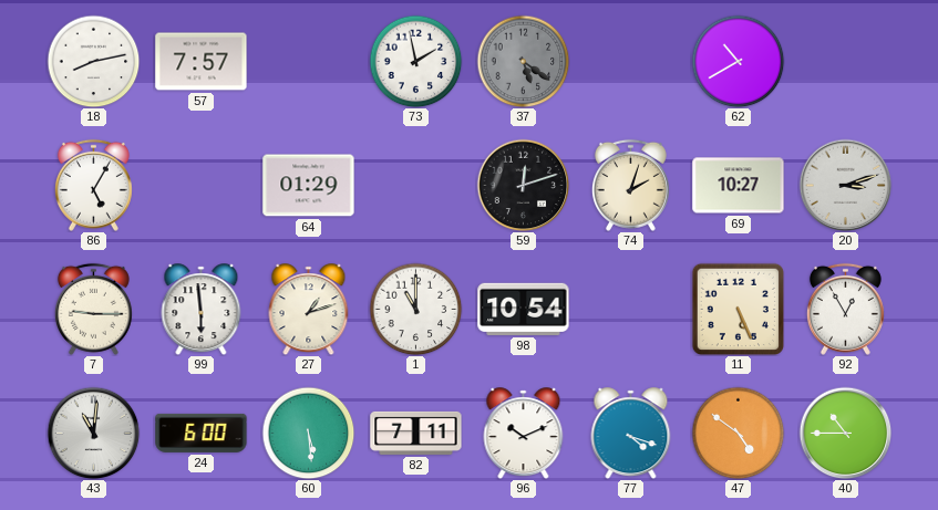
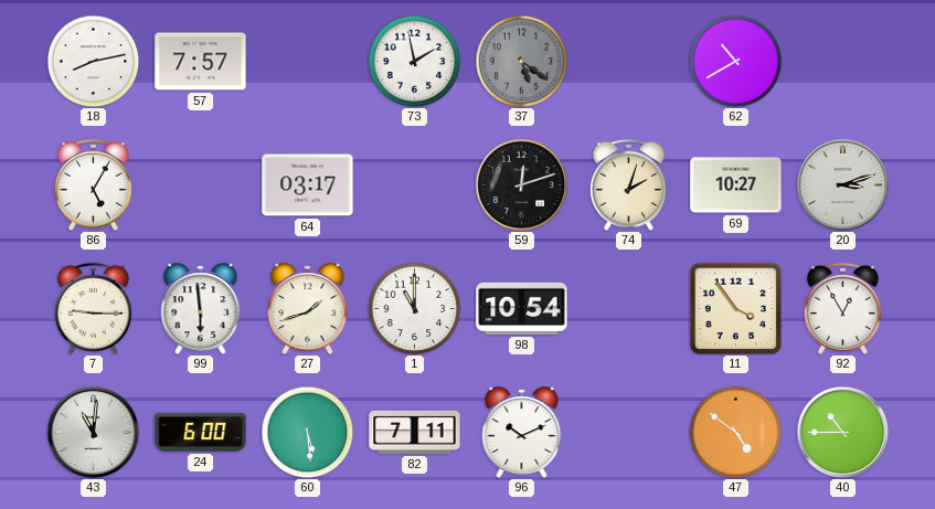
64: 01:29 -> 03:17
27: 1:12 -> 1:42
11: 5:26 -> 3:54
77: 4:18 -> none
